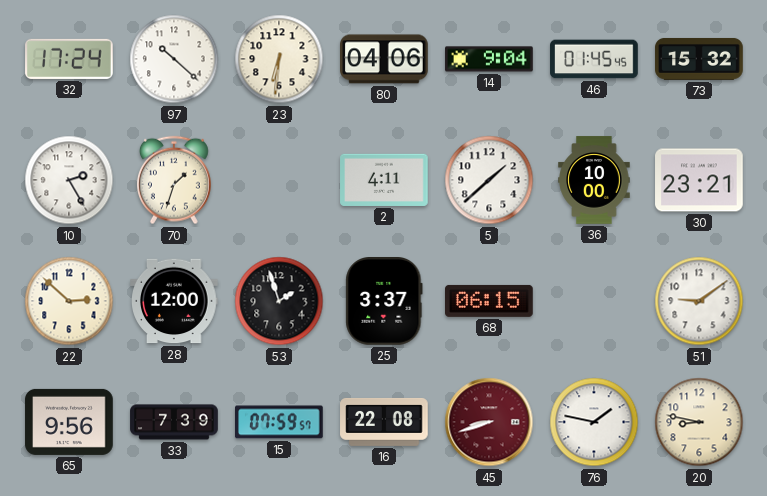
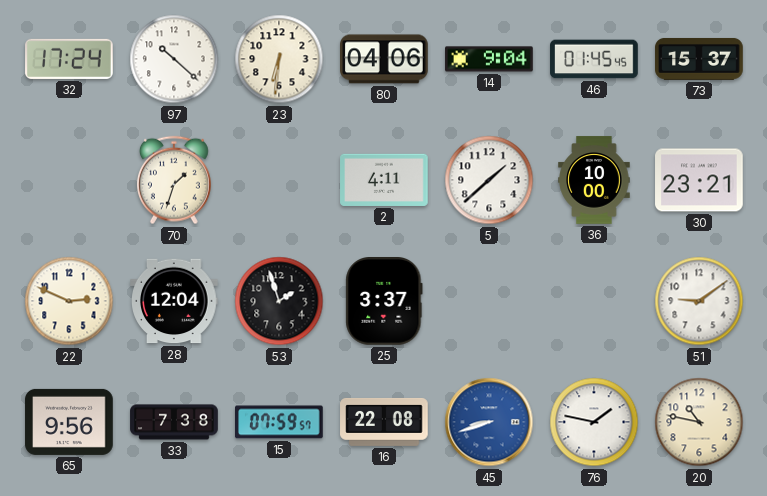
73: 15:32 -> 15:37
10: 2:25 -> none
22: 2:52 -> 2:49
28: 12:00 -> 12:04
68: 06:15 -> none
33: 7:39 -> 7:38
45 dial: burgundy -> blue
20: 8:47 -> 10:47
